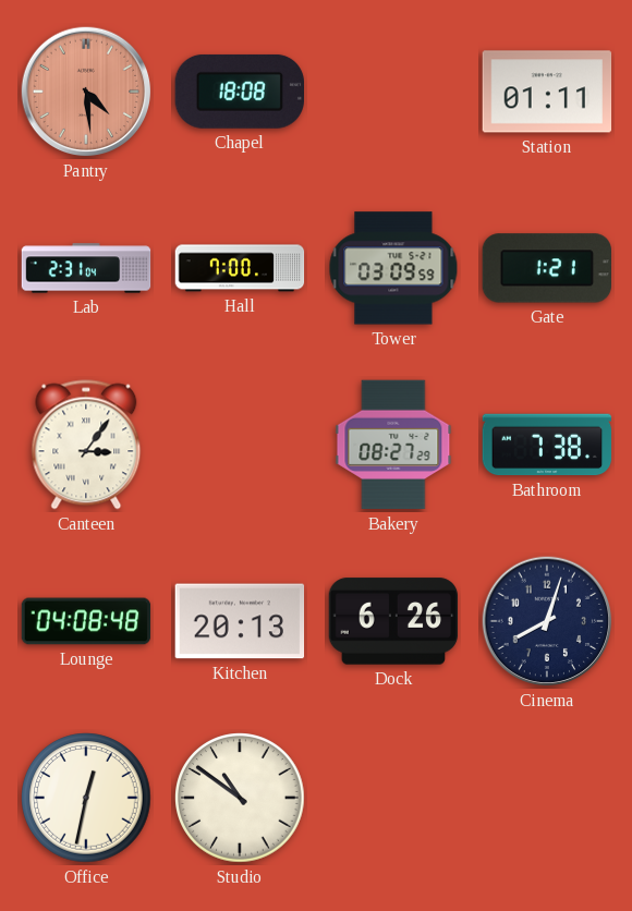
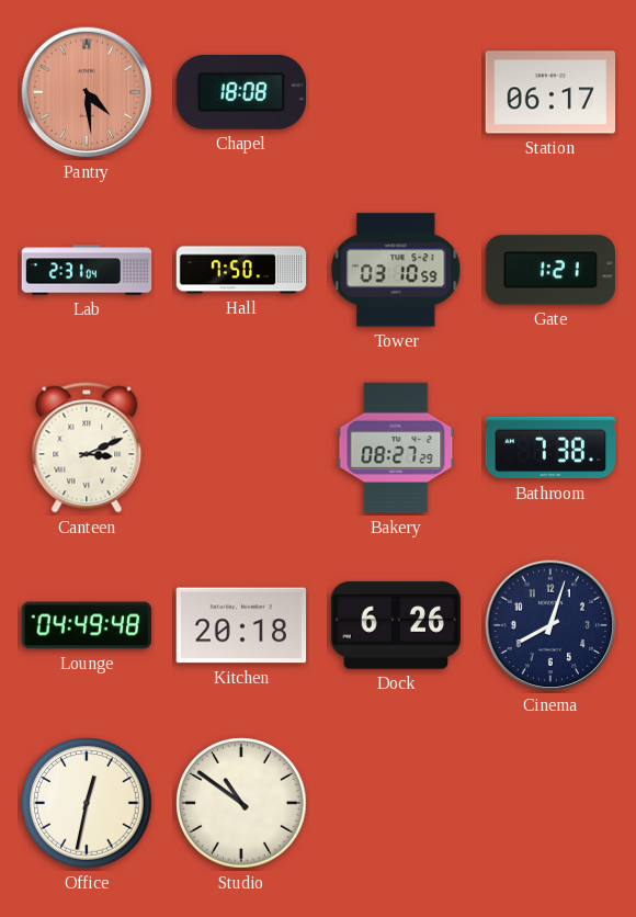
Station: 01:11 -> 06:17
Hall: 7:00 -> 7:50
Tower: 03:09 -> 03:10
Canteen: 3:06 -> 3:11
Lounge: 04:08 -> 04:49
Kitchen: 20:13 -> 20:18
